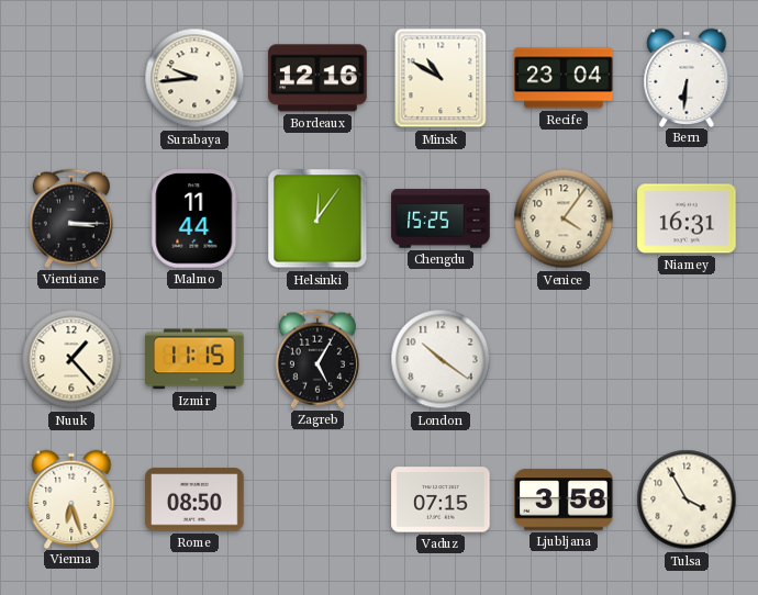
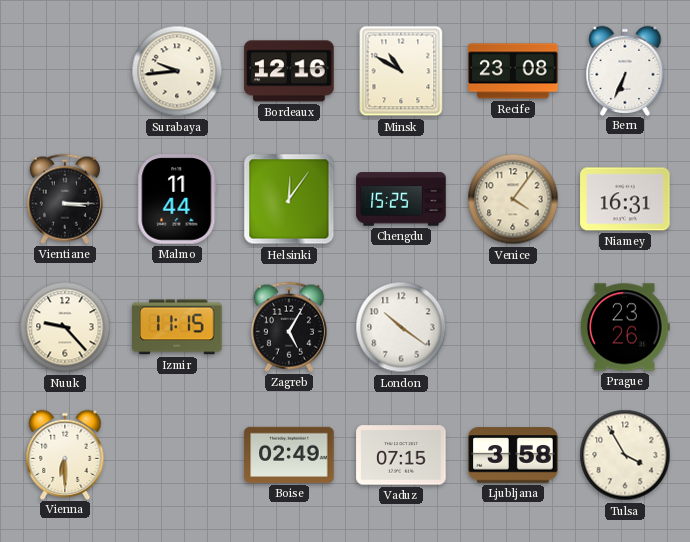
Recife: 23:04 -> 23:08
Bern: 6:31 -> 6:34
Nuuk: 1:23 -> 9:23
Prague: none -> 23:26
Vienna: 6:27 -> 6:30
Rome: 08:50 -> none
Boise: none -> 02:49
